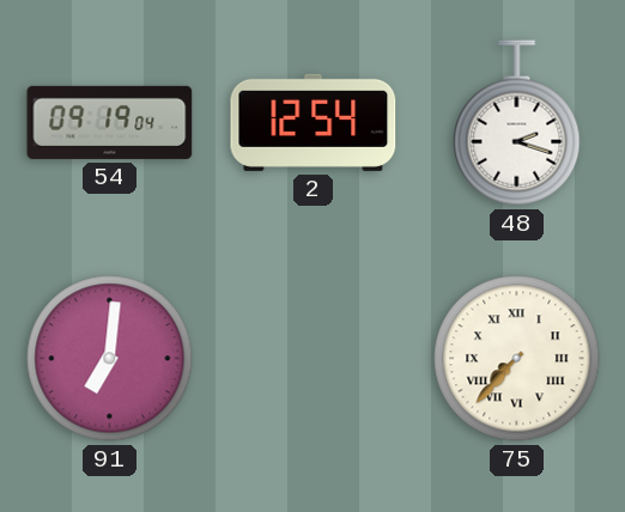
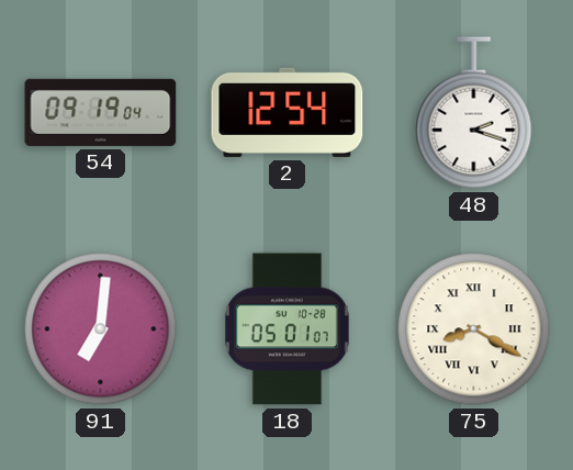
18: none -> 05:01
75: 7:37 -> 8:20
